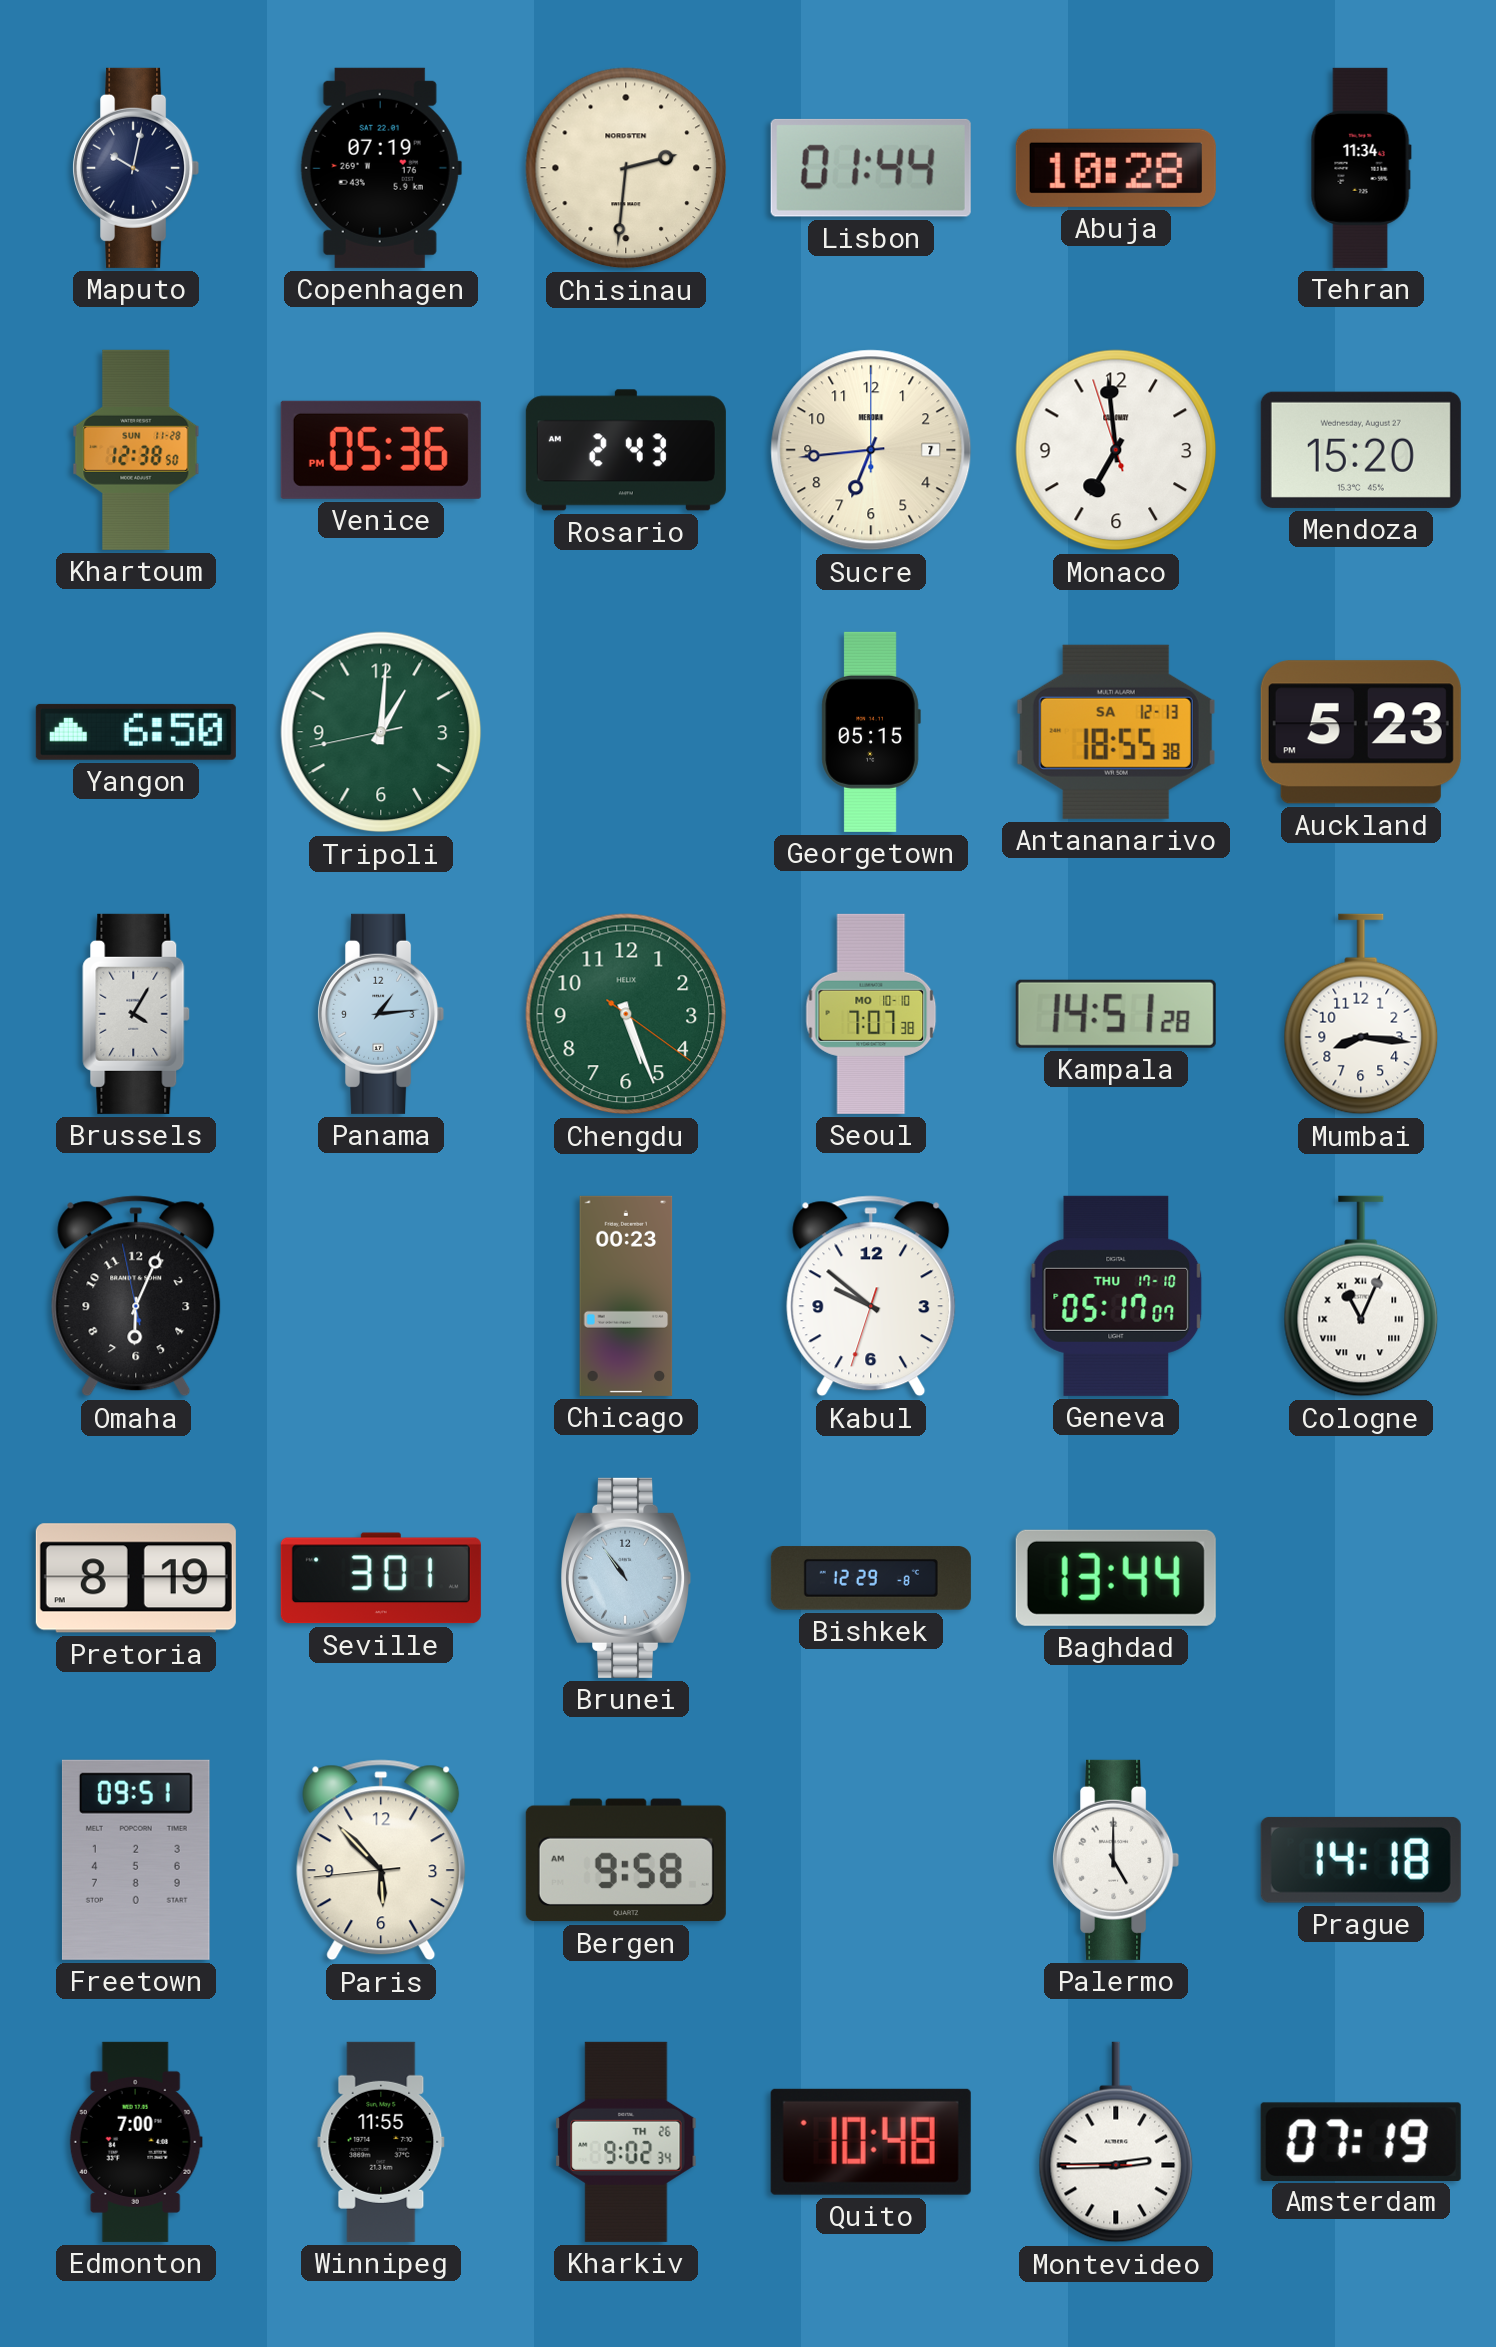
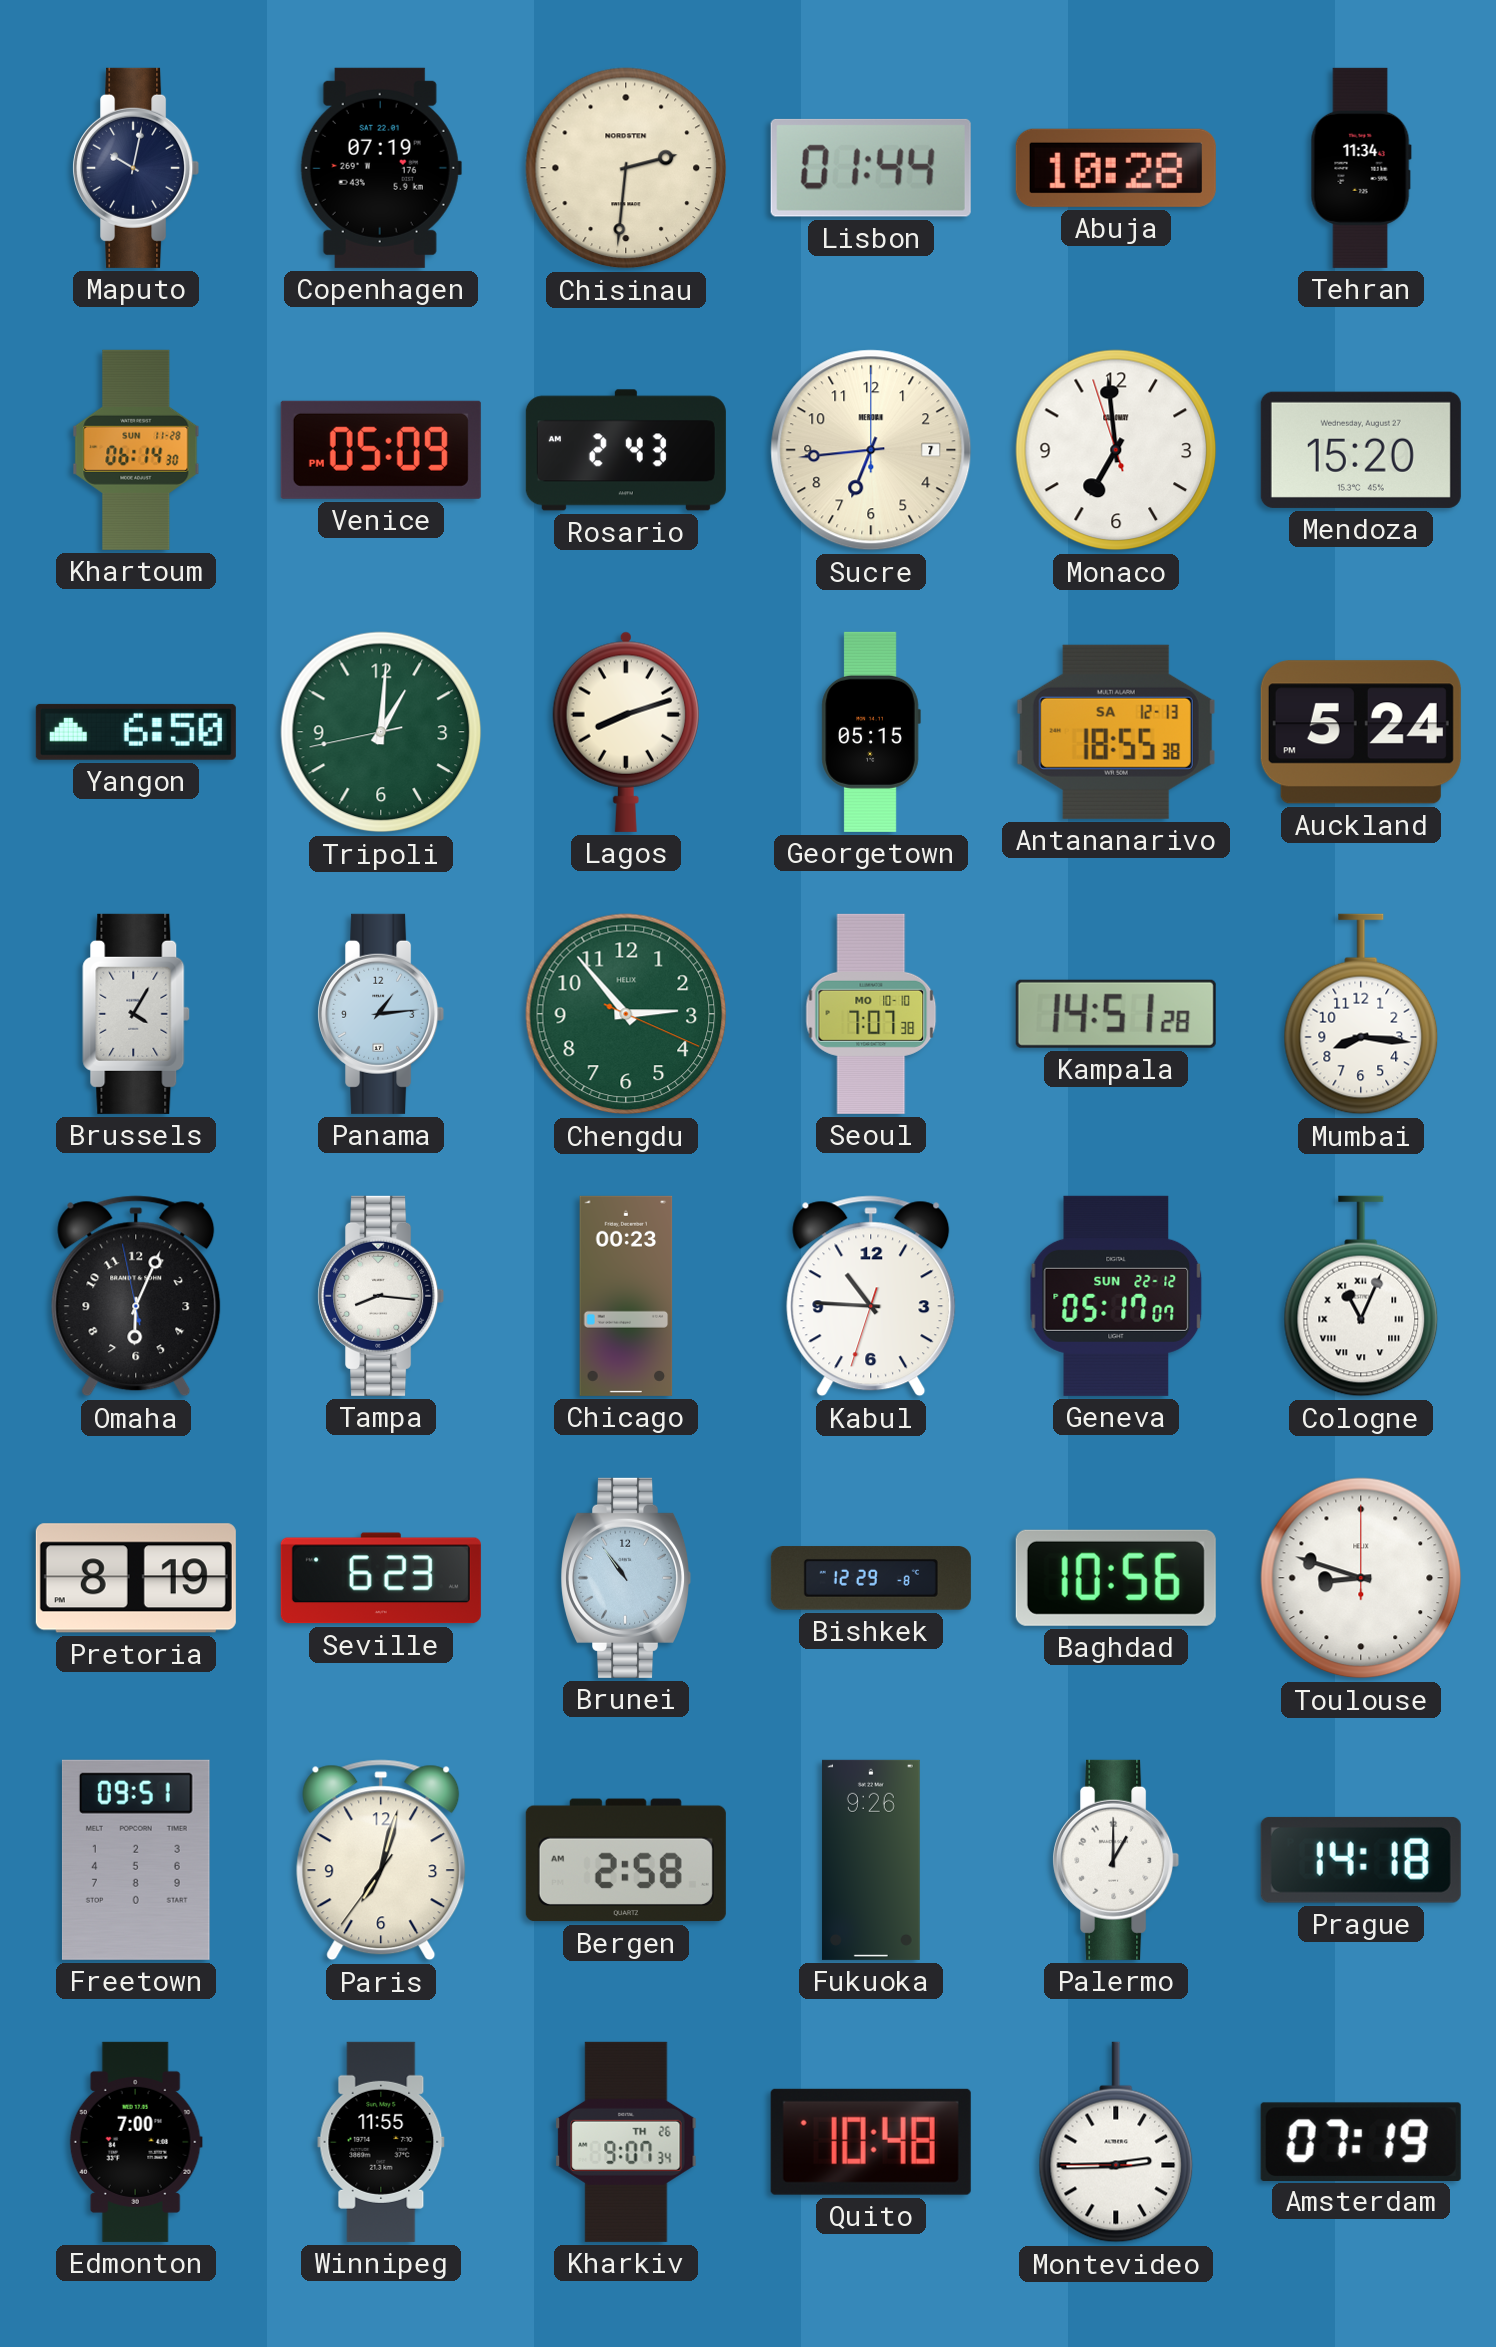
Khartoum: 12:38 -> 06:14
Venice: 05:36 -> 05:09
Lagos: none -> 8:12
Auckland: 5:23 -> 5:24
Chengdu: 5:26 -> 2:53
Tampa: none -> 8:16
Kabul: 9:51 -> 10:45
Geneva date: THU 17-10 -> SUN 22-12
Seville: 3:01 -> 6:23
Baghdad: 13:44 -> 10:56
Toulouse: none -> 8:48
Paris: 5:52 -> 7:02
Bergen: 9:58 -> 2:58
Fukuoka: none -> 9:26
Palermo: 5:00 -> 1:00
Kharkiv: 9:02 -> 9:07
